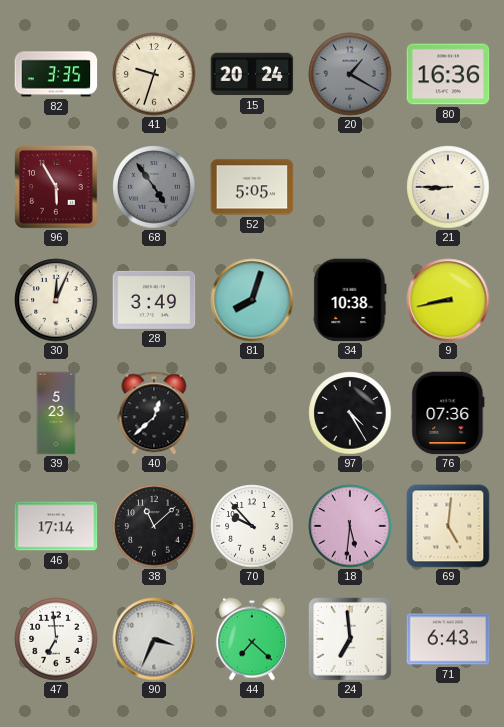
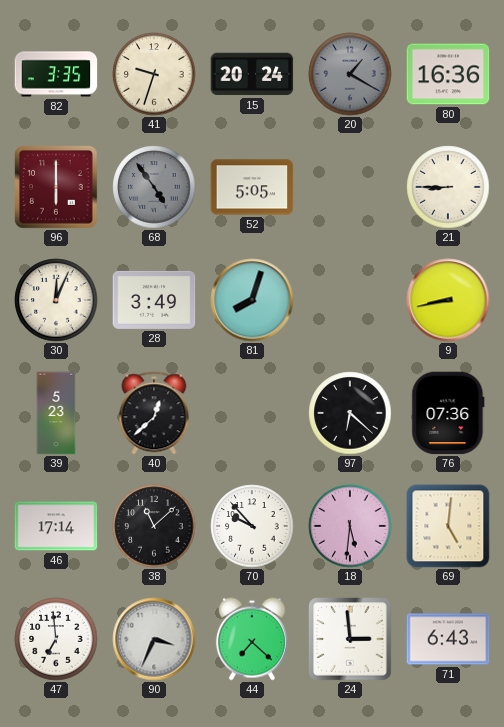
96: 5:55 -> 6:00
34: 10:38 -> none
97: 4:25 -> 6:22
24: 6:59 -> 2:59
